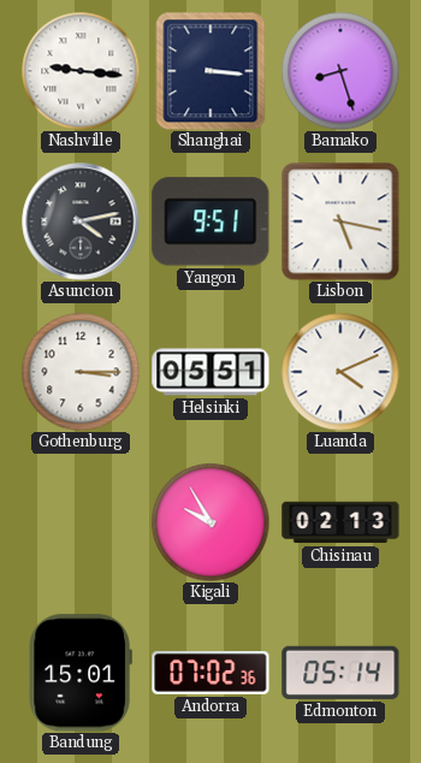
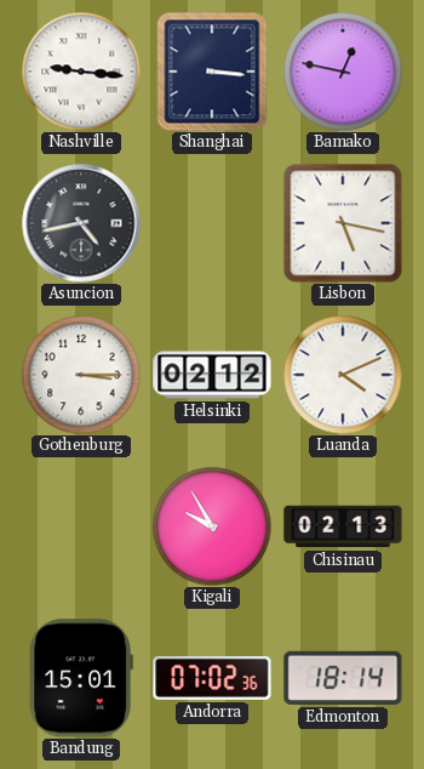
Bamako: 8:27 -> 12:47
Asuncion: 4:13 -> 4:43
Yangon: 9:51 -> none
Helsinki: 05:51 -> 02:12
Edmonton: 05:14 -> 18:14
